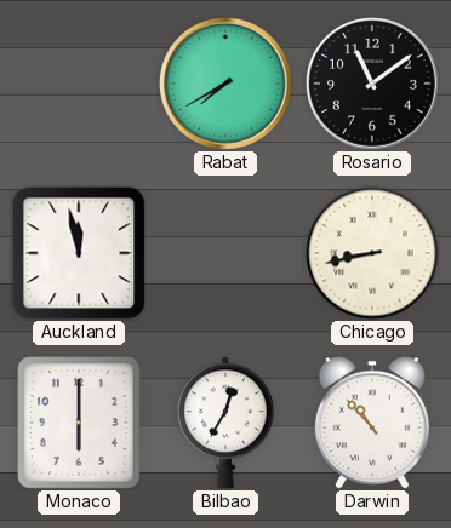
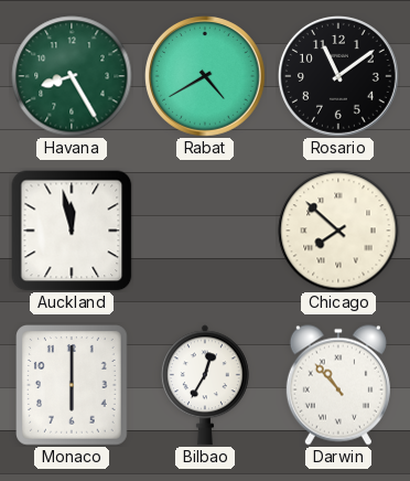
Havana: none -> 8:25
Rabat: 7:40 -> 4:40
Chicago: 8:43 -> 7:52
